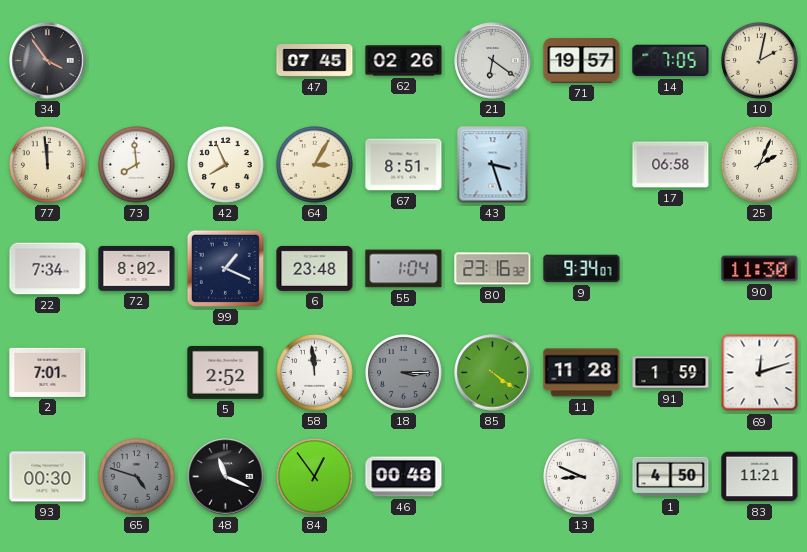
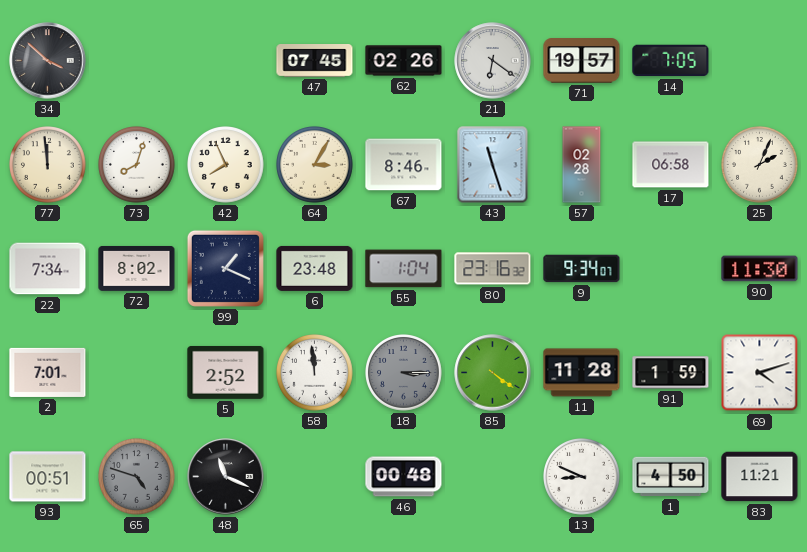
34: 3:54 -> 3:52
10: 2:02 -> none
73: 7:59 -> 8:03
67: 8:51 -> 8:46
43: 3:27 -> 11:27
57: none -> 02:28
69: 12:12 -> 4:12
93: 00:30 -> 00:51
84: 12:54 -> none
